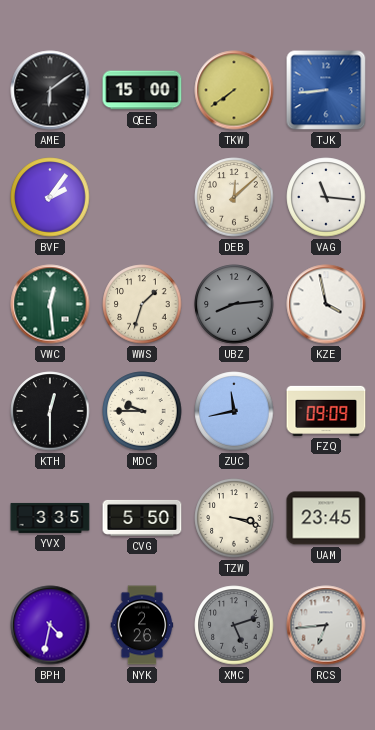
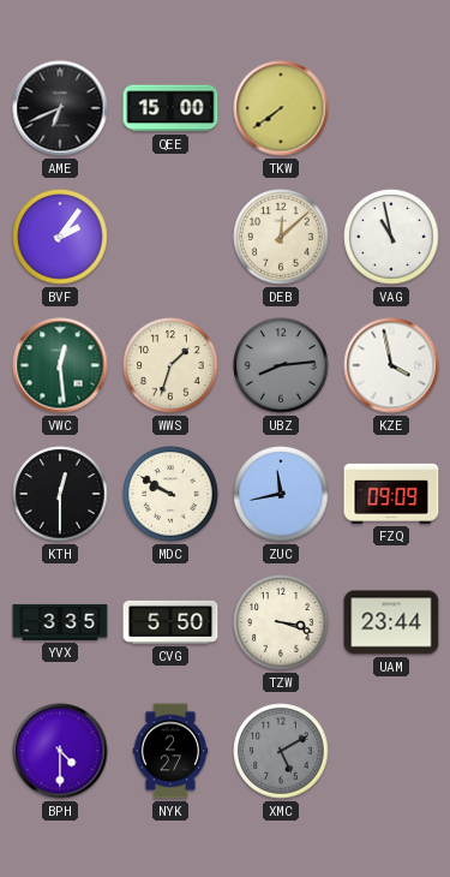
AME: 6:09 -> 6:41
TJK: 8:44 -> none
VAG: 11:16 -> 10:58
MDC: 9:45 -> 9:50
UAM: 23:45 -> 23:44
BPH: 4:32 -> 4:30
NYK: 2:26 -> 2:27
XMC: 5:12 -> 5:10
RCS: 6:44 -> none
